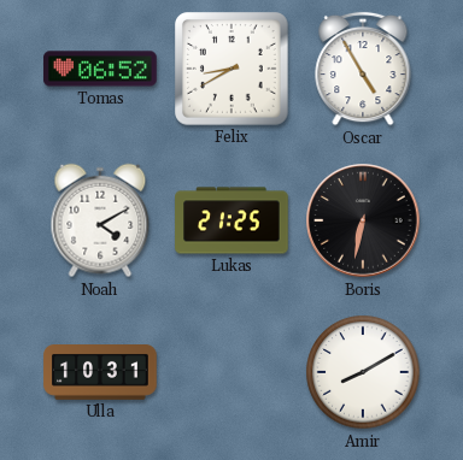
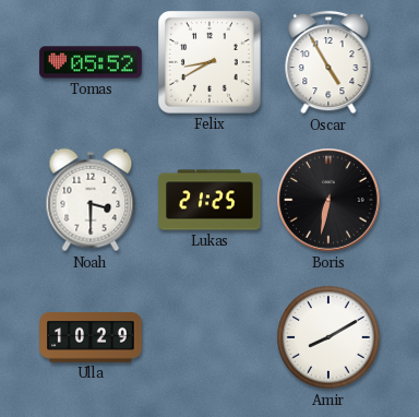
Tomas: 06:52 -> 05:52
Noah: 4:10 -> 3:30
Ulla: 10:31 -> 10:29
